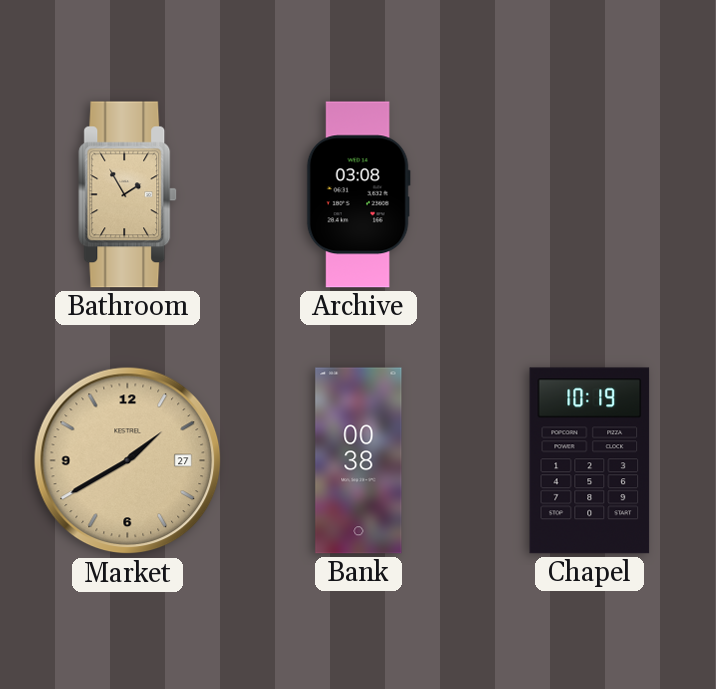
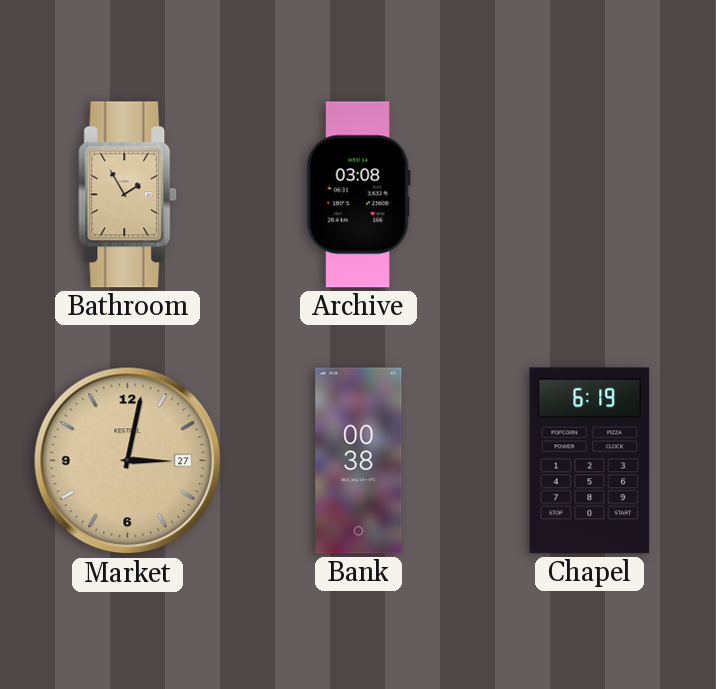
Market: 1:40 -> 3:02
Chapel: 10:19 -> 6:19
